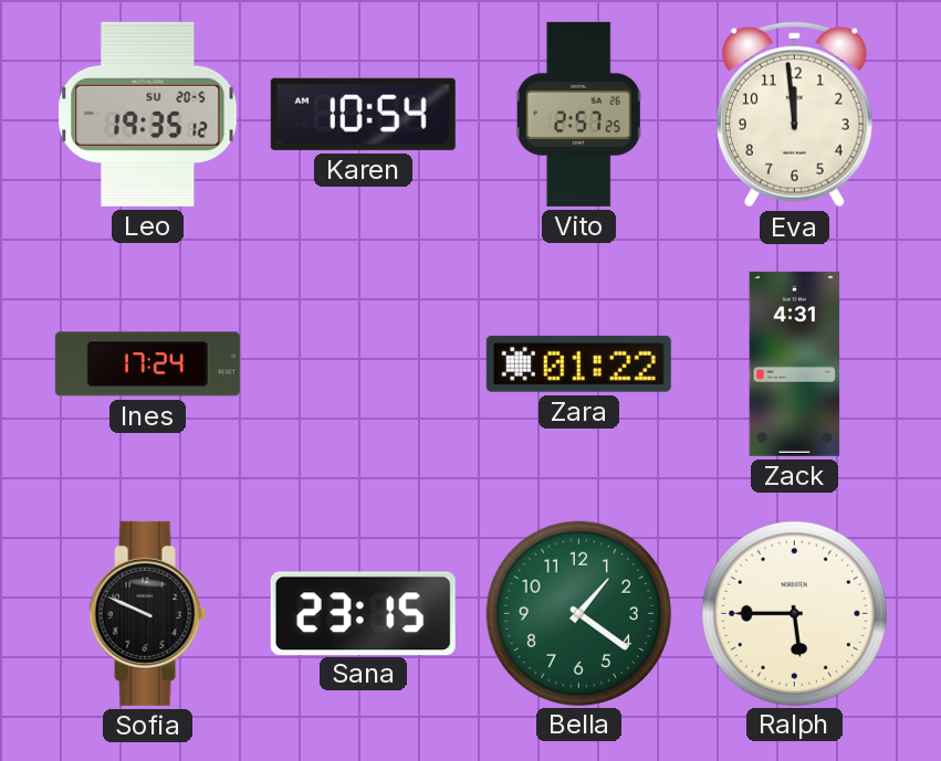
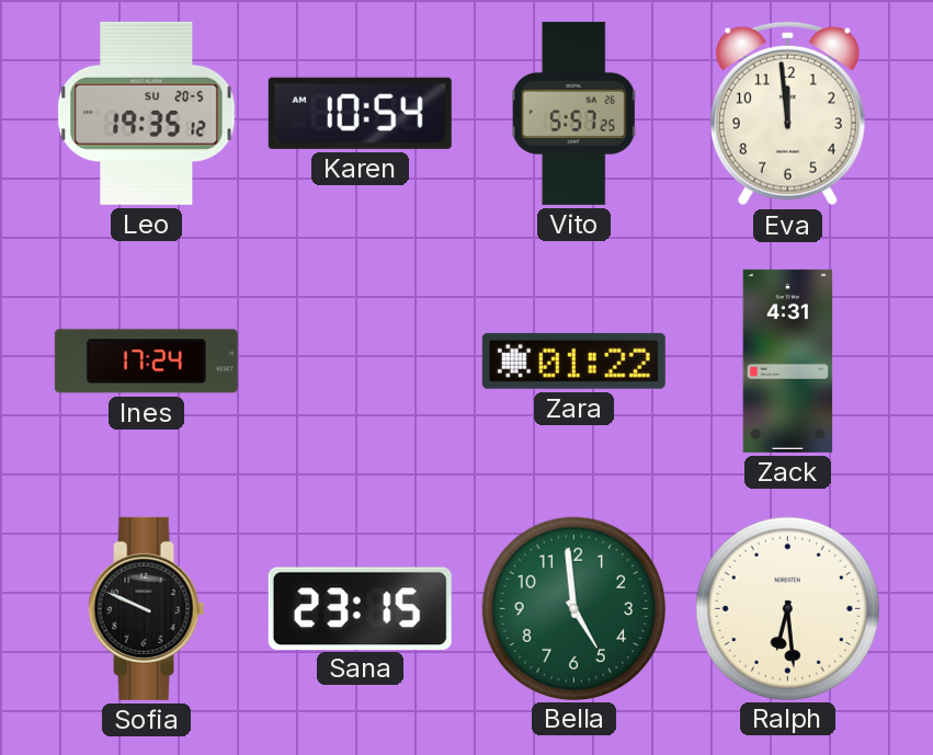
Vito: 2:57 -> 5:57
Bella: 1:21 -> 4:59
Ralph: 5:45 -> 6:29
